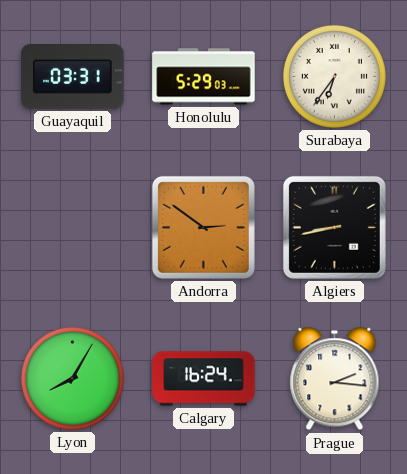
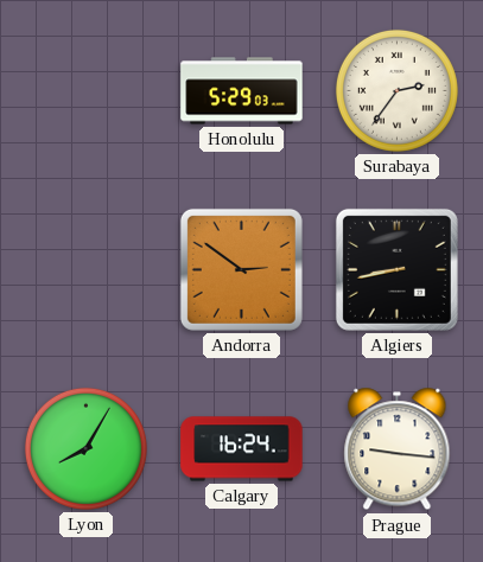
Guayaquil: 03:31 -> none
Surabaya: 6:36 -> 2:36
Prague: 2:16 -> 9:16
